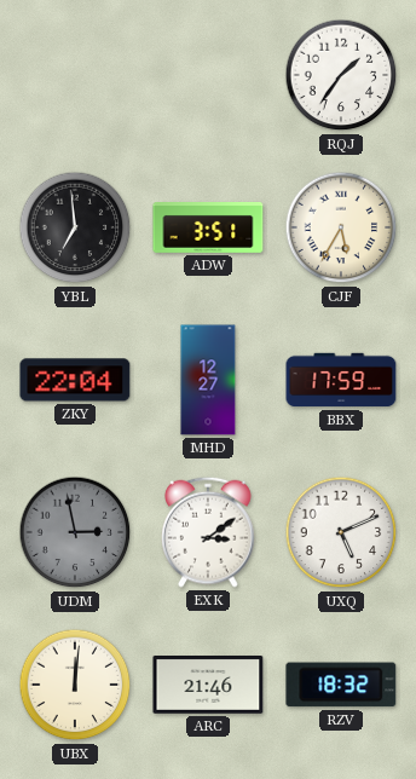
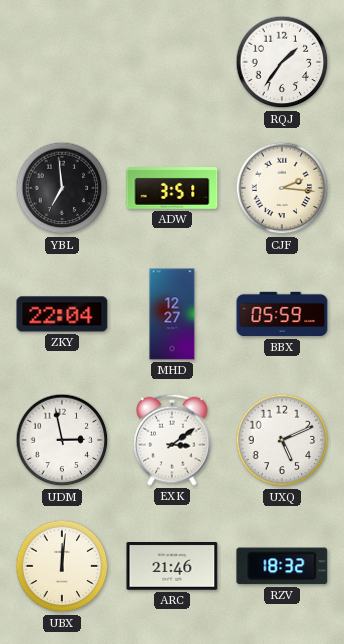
CJF: 5:35 -> 2:16
BBX: 17:59 -> 05:59
UDM dial: grey -> white
